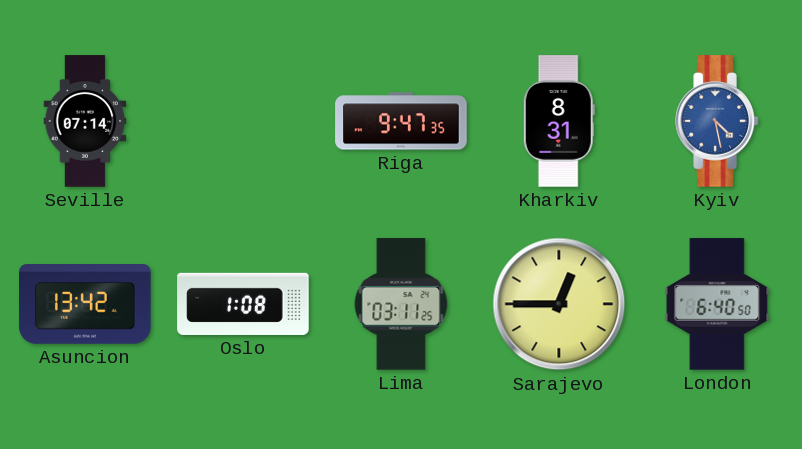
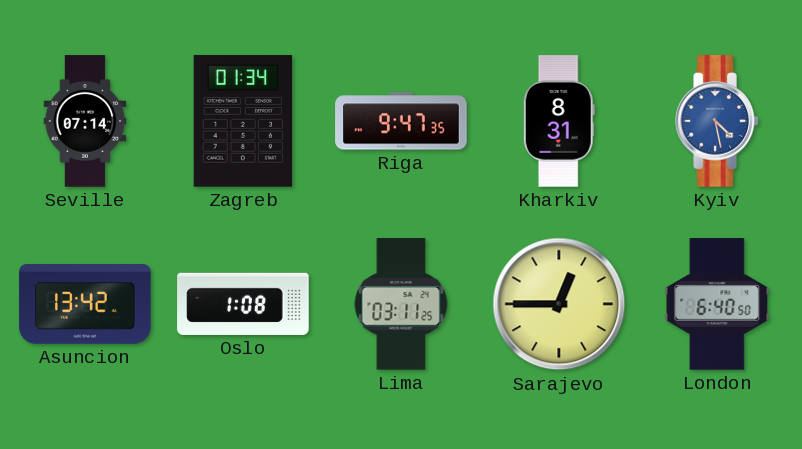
Zagreb: none -> 01:34
